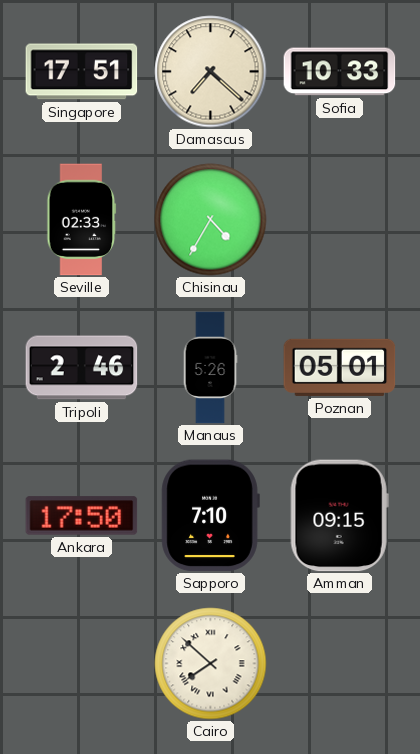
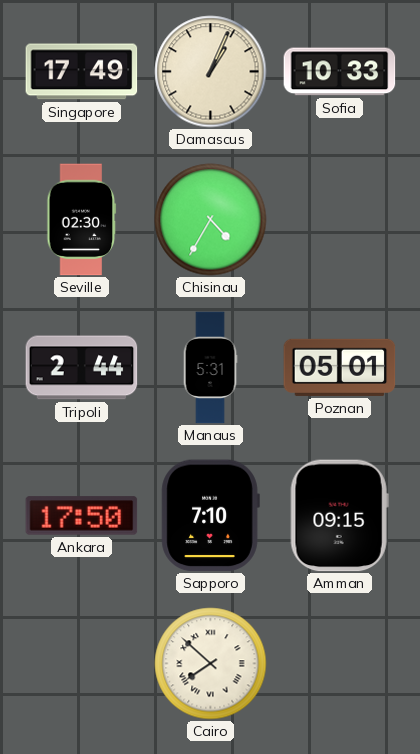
Singapore: 17:51 -> 17:49
Damascus: 7:22 -> 1:04
Seville: 02:33 -> 02:30
Tripoli: 2:46 -> 2:44
Manaus: 5:26 -> 5:31
